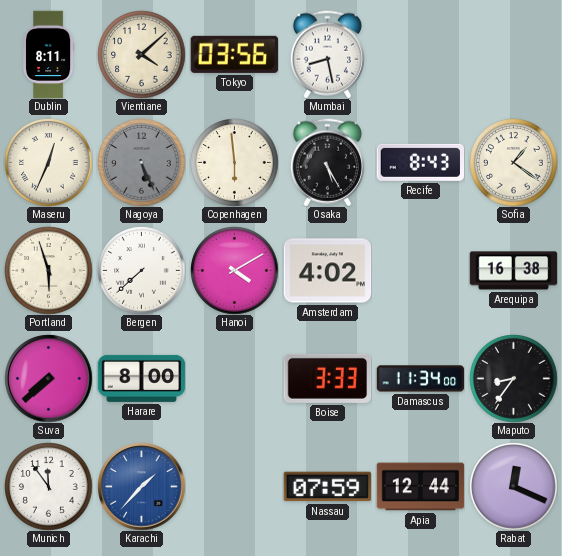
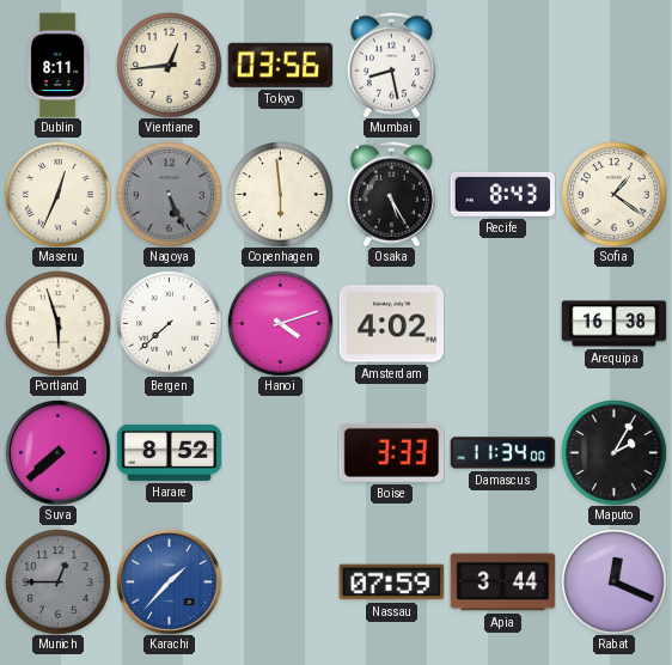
Vientiane: 4:08 -> 12:44
Hanoi: 4:10 -> 4:12
Harare: 8:00 -> 8:52
Maputo: 8:36 -> 2:05
Munich: 11:54 -> 12:45
Munich dial: white -> grey
Apia: 12:44 -> 3:44
